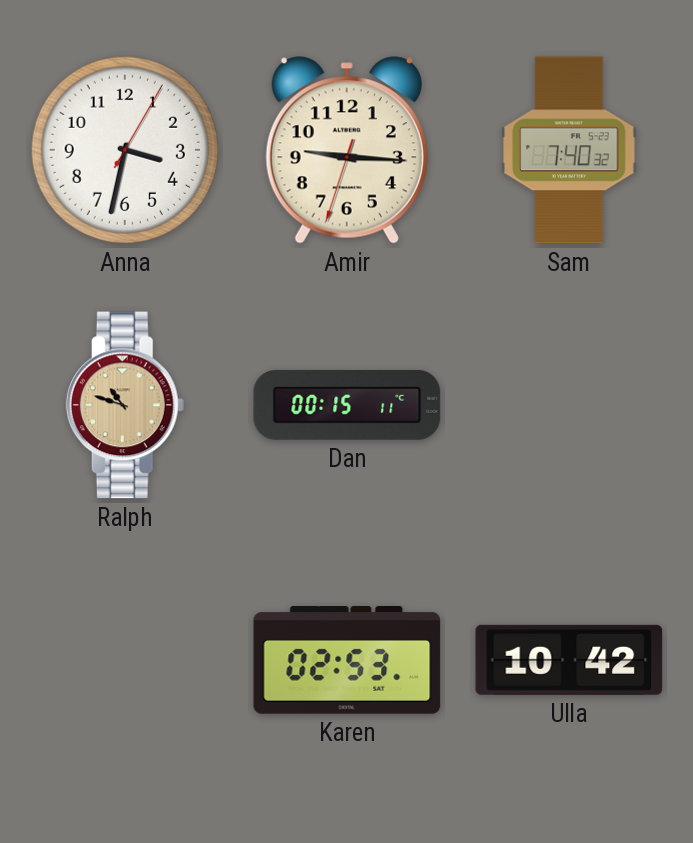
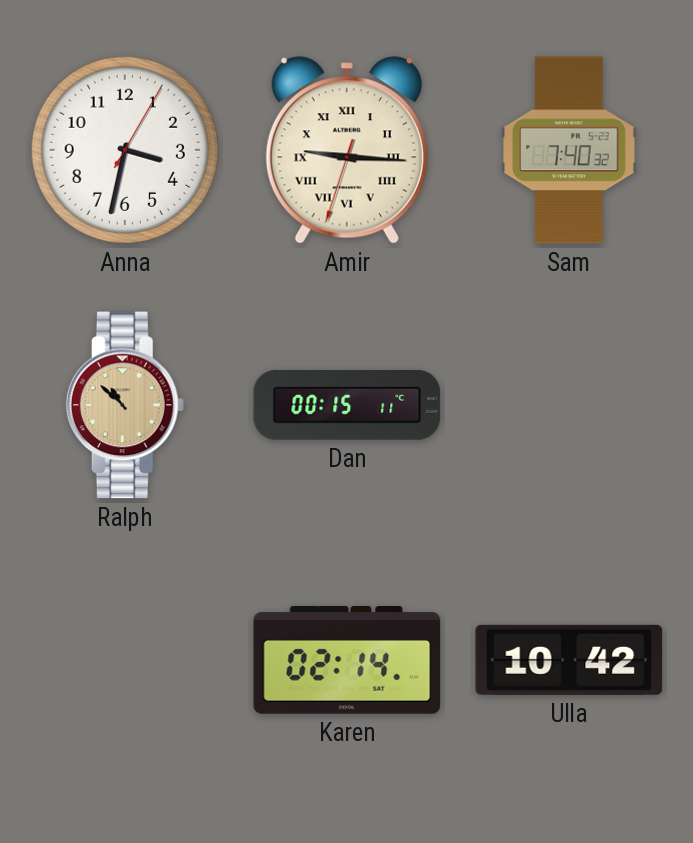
Amir numerals: Arabic -> Roman
Ralph: 10:48 -> 10:52
Karen: 02:53 -> 02:14
